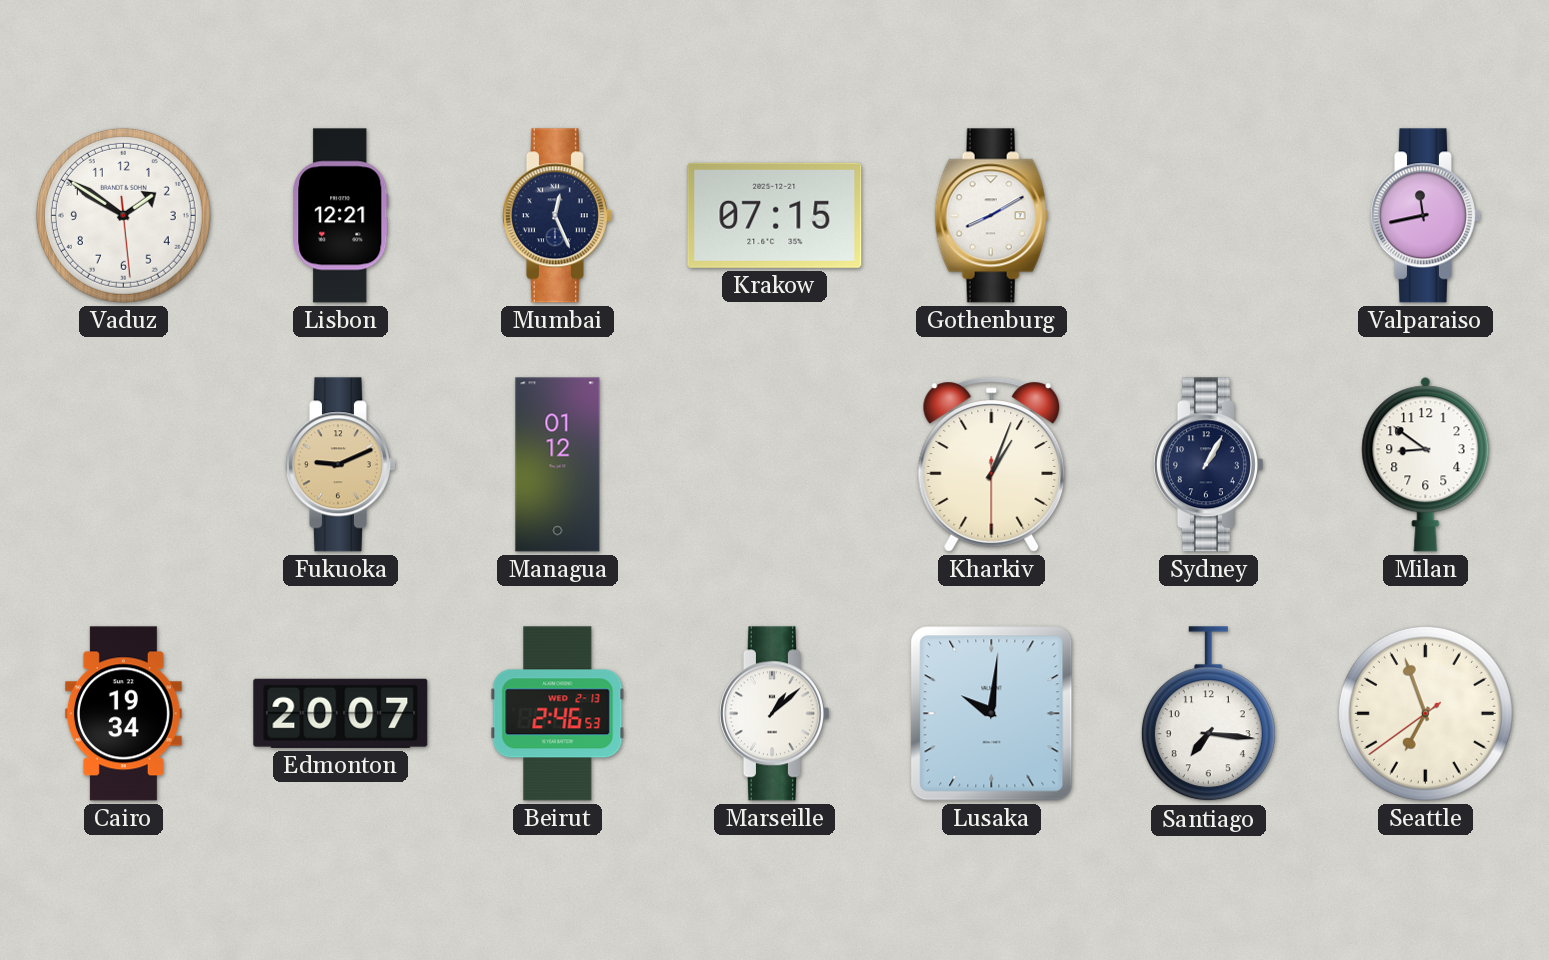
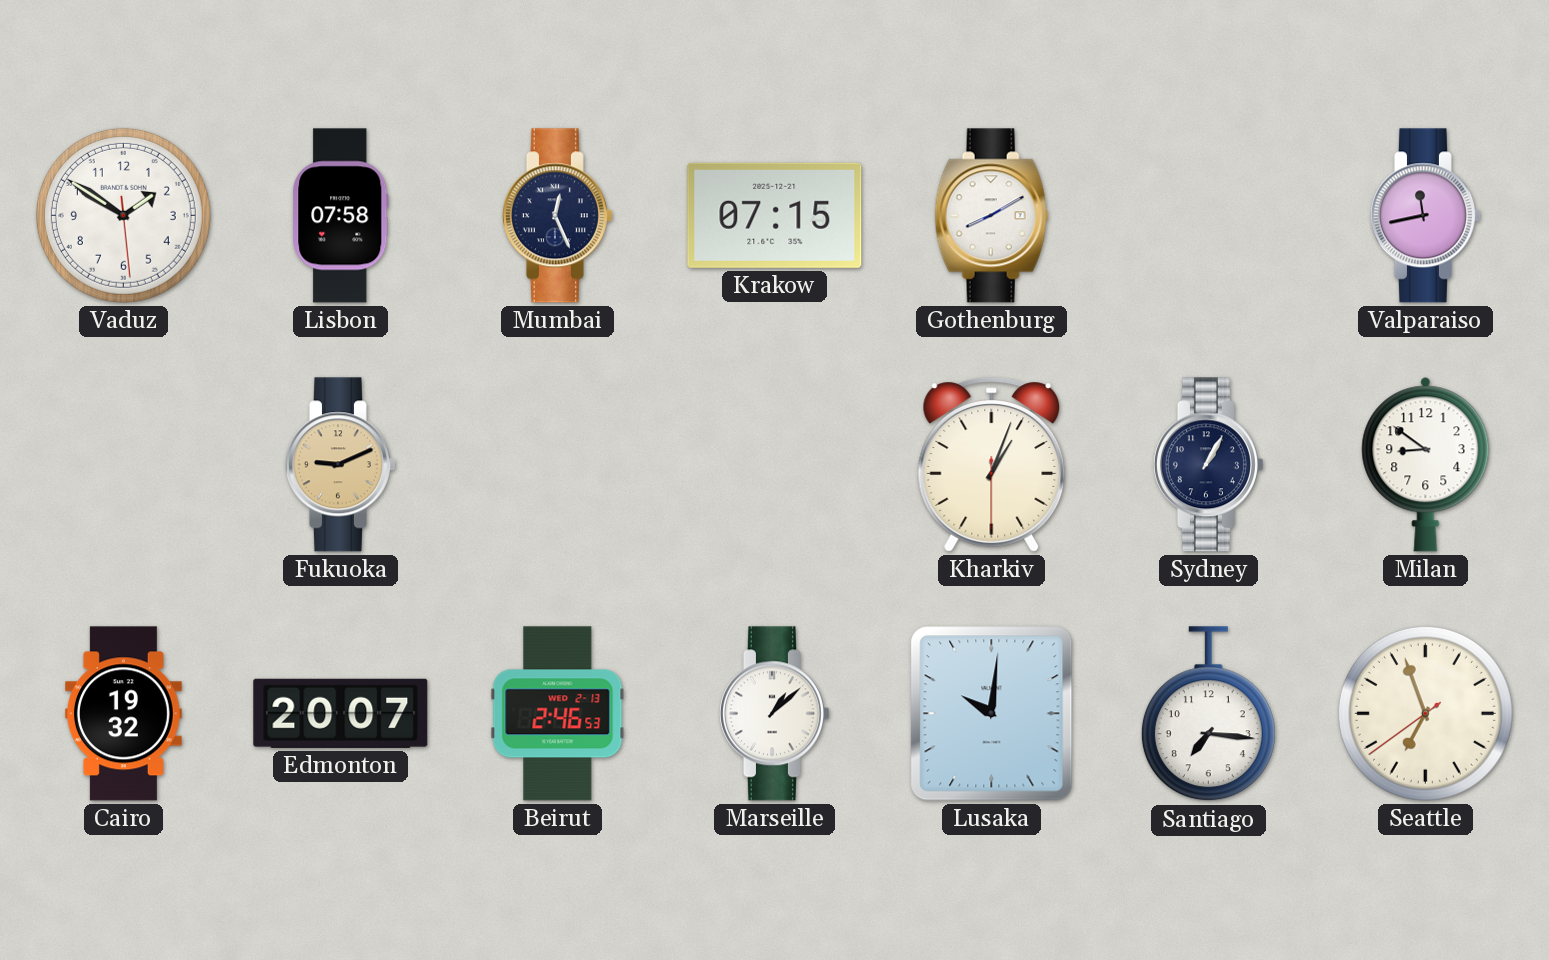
Lisbon: 12:21 -> 07:58
Managua: 01:12 -> none
Cairo: 19:34 -> 19:32
